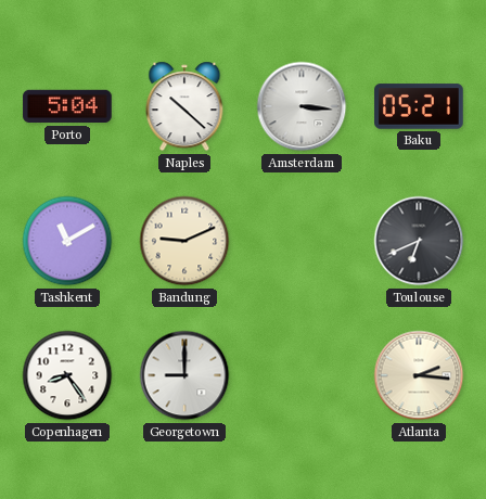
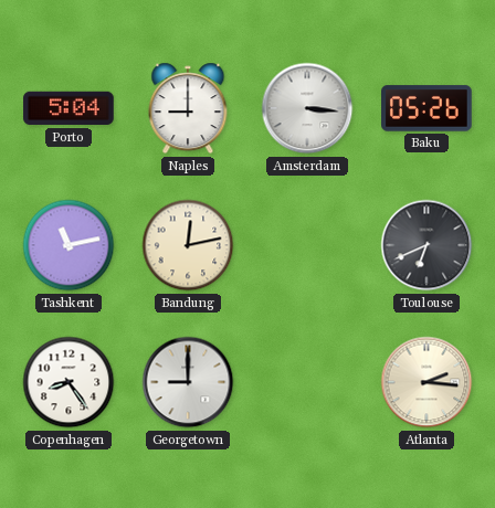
Naples: 10:22 -> 9:00
Baku: 05:21 -> 05:26
Tashkent: 11:10 -> 11:13
Bandung: 9:11 -> 12:13
